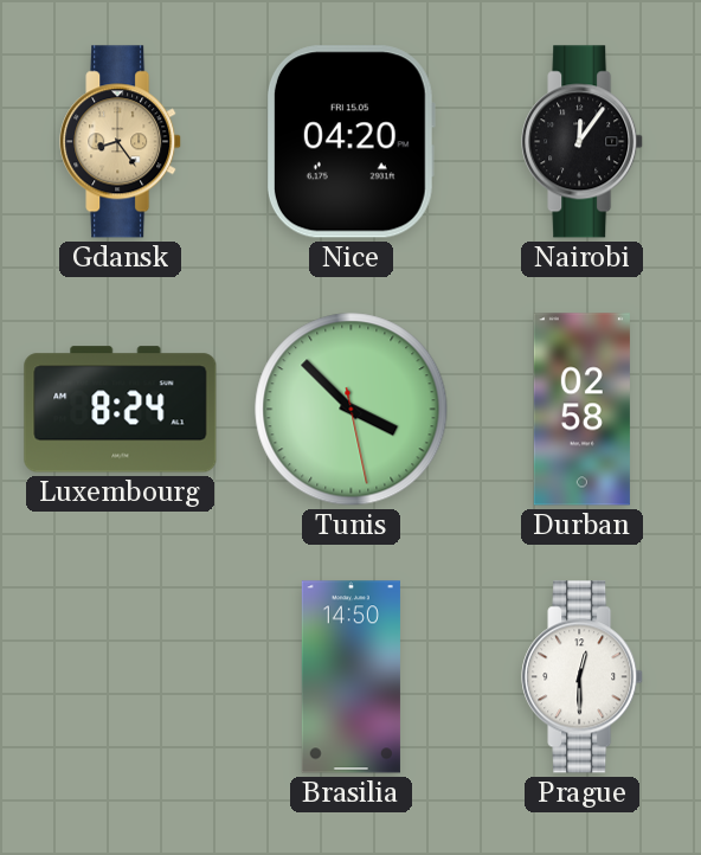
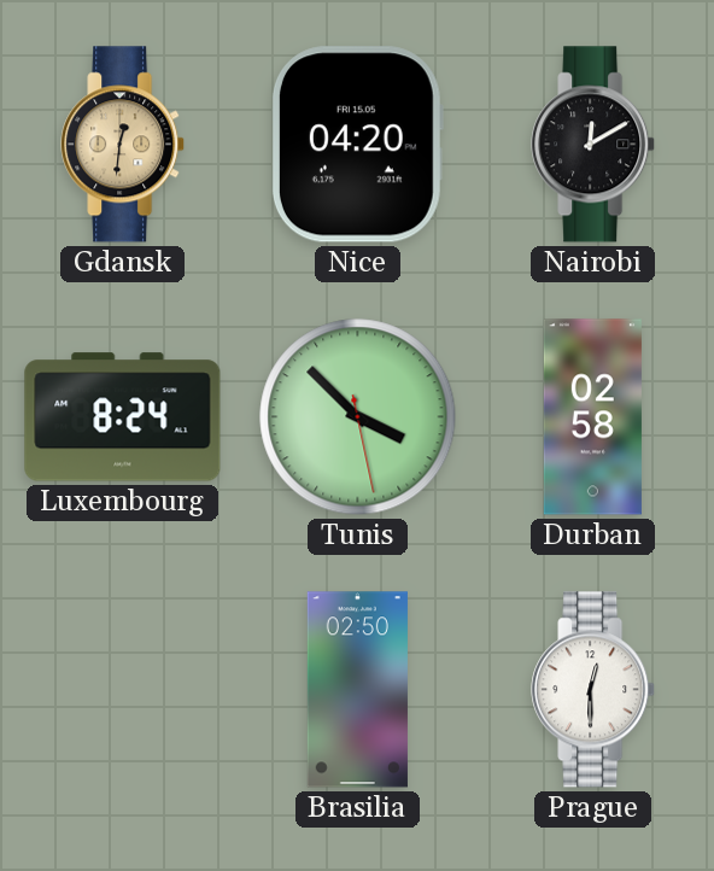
Gdansk: 8:24 -> 12:31
Nairobi: 12:06 -> 12:10
Brasilia: 14:50 -> 02:50
